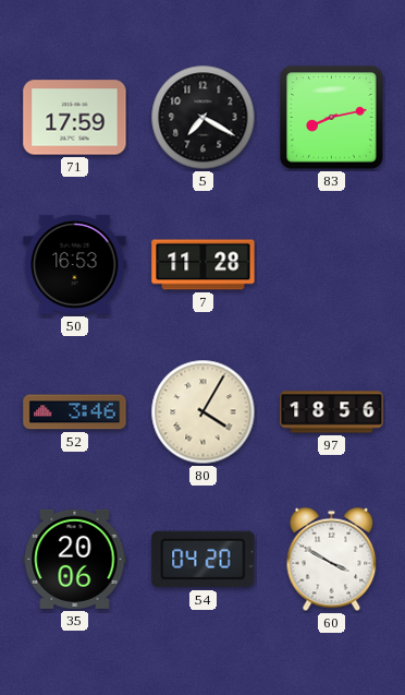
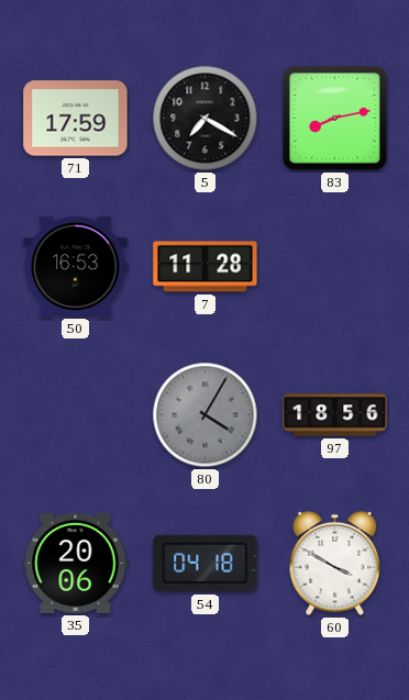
52: 3:46 -> none
80 dial: cream -> grey
54: 04:20 -> 04:18
